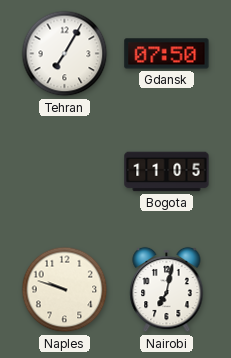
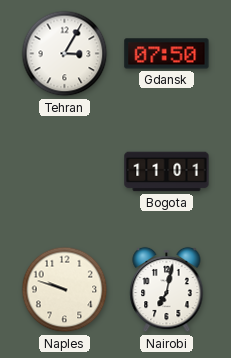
Tehran: 7:05 -> 3:05
Bogota: 11:05 -> 11:01
